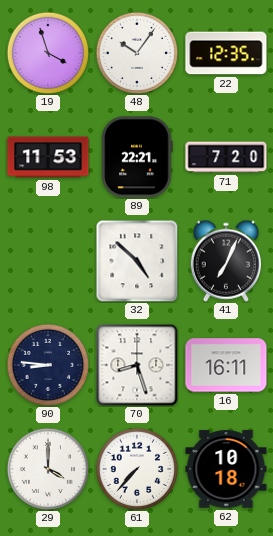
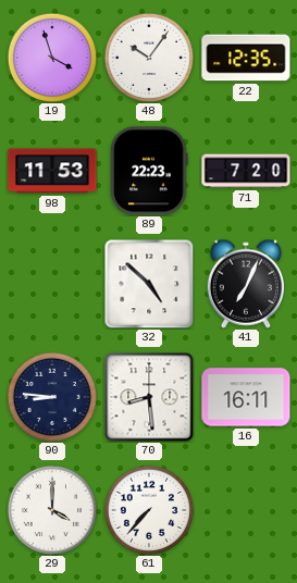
89: 22:21 -> 22:23
70: 8:27 -> 8:29
62: 10:18 -> none
